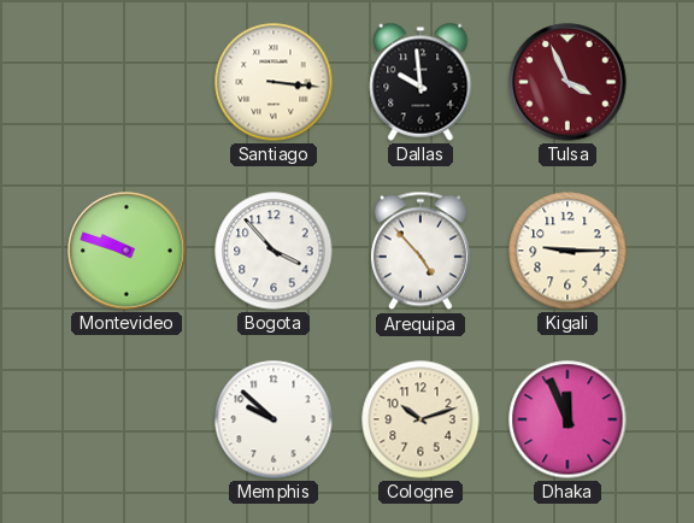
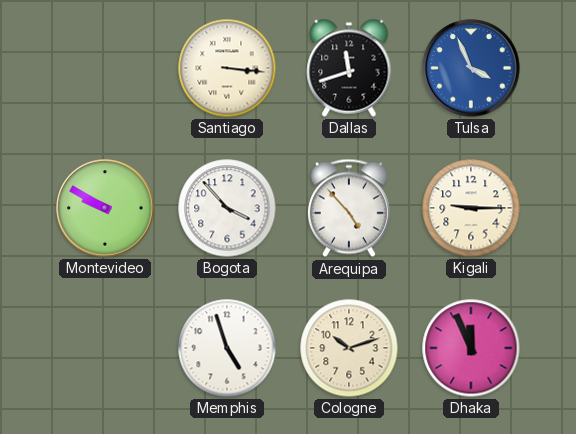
Dallas: 9:59 -> 11:42
Tulsa dial: burgundy -> blue
Montevideo: 9:48 -> 9:50
Memphis: 9:52 -> 4:57
